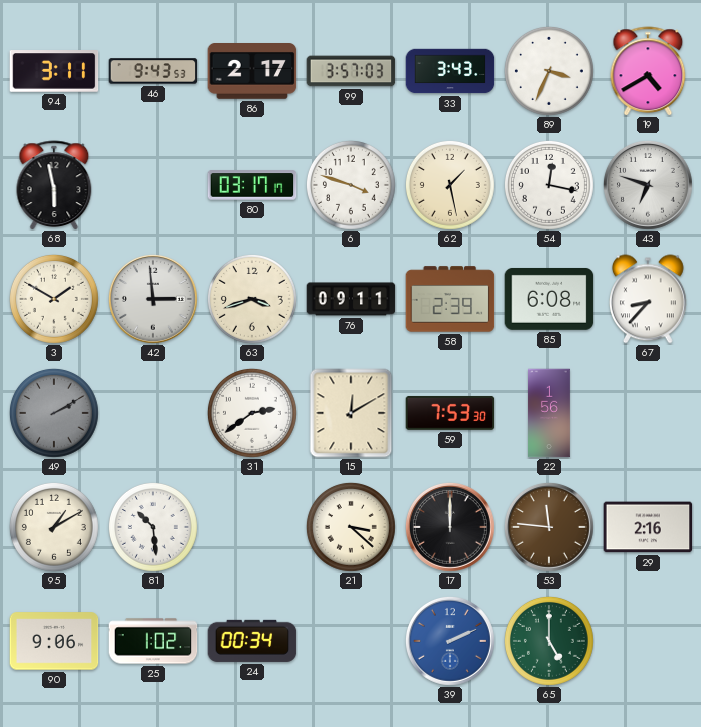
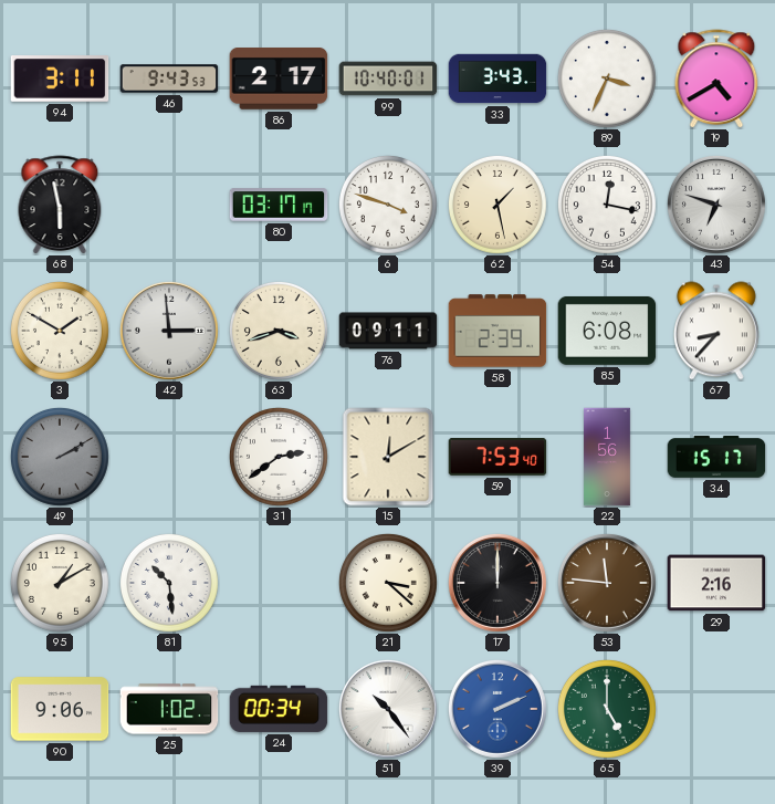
99: 3:57 -> 10:40
59: 7:53:30 -> 7:53:40
34: none -> 15:17
51: none -> 10:24
